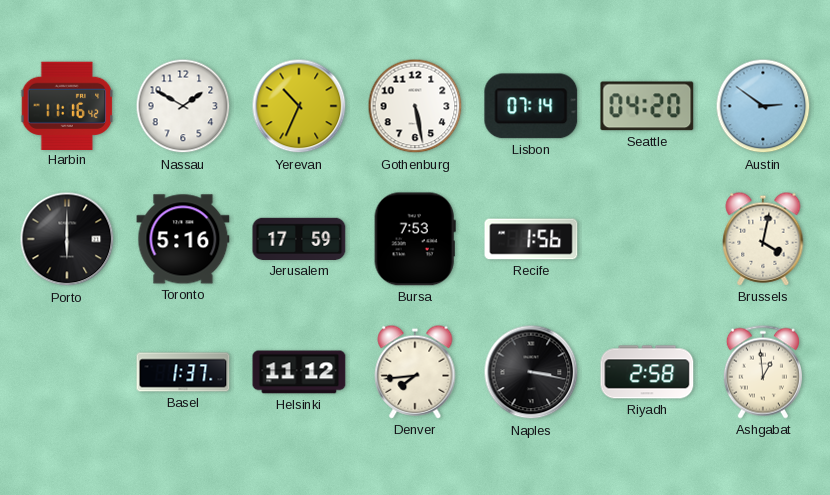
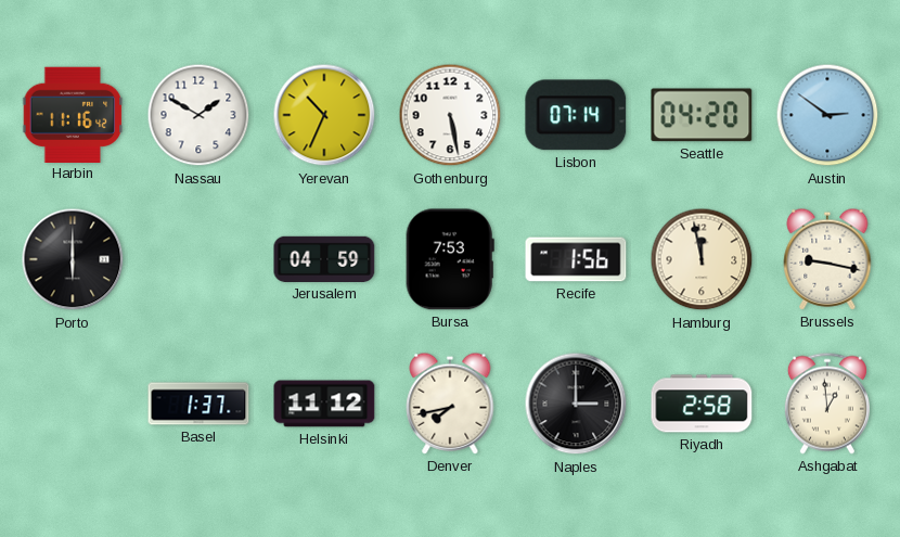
Toronto: 5:16 -> none
Jerusalem: 17:59 -> 04:59
Hamburg: none -> 11:58
Brussels: 4:02 -> 9:17
Denver: 7:44 -> 7:43
Naples: 3:17 -> 3:00
